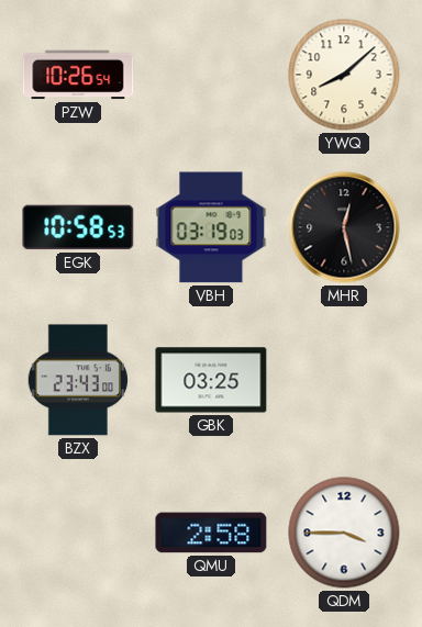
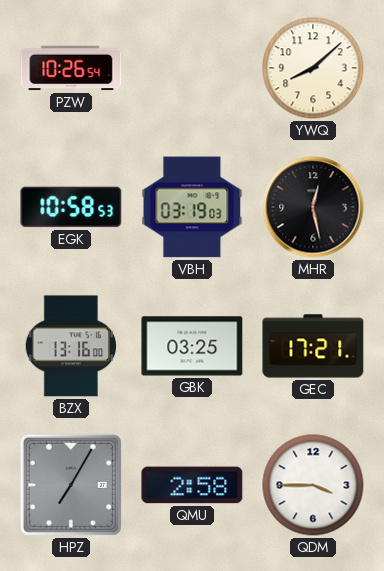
BZX: 23:43 -> 13:16
GEC: none -> 17:21
HPZ: none -> 7:05
